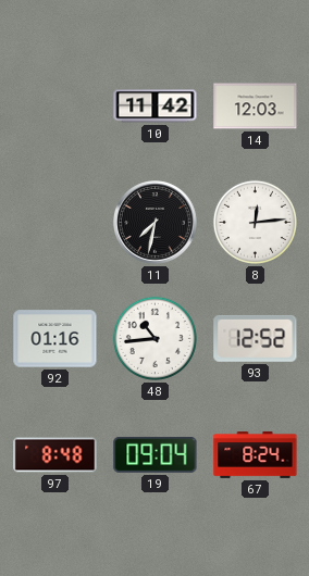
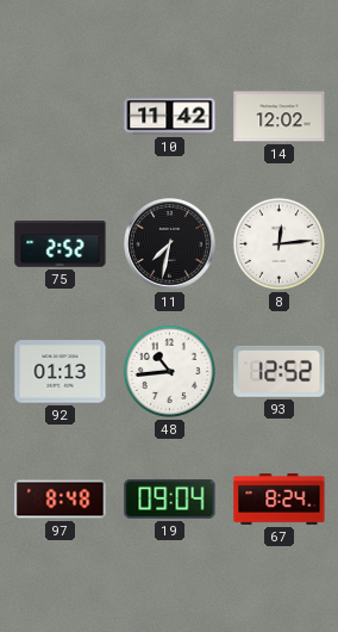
14: 12:03 -> 12:02
75: none -> 2:52
92: 01:16 -> 01:13
